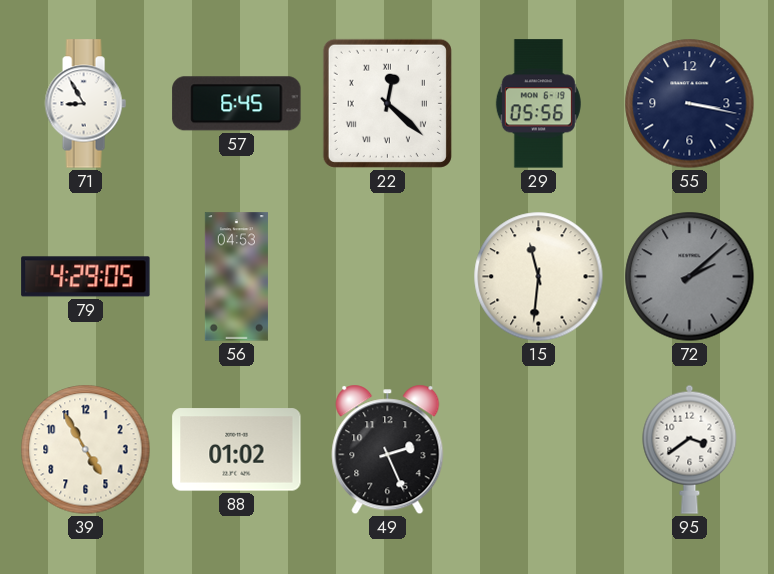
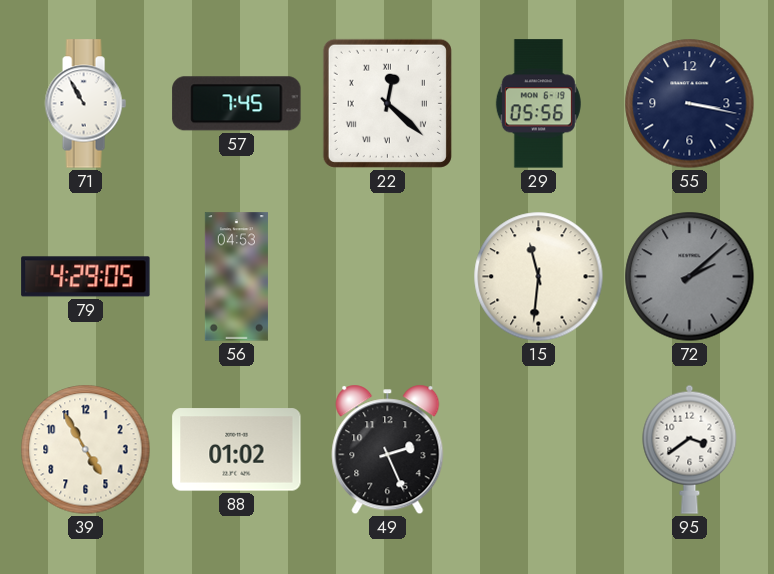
71: 8:55 -> 10:55
57: 6:45 -> 7:45
